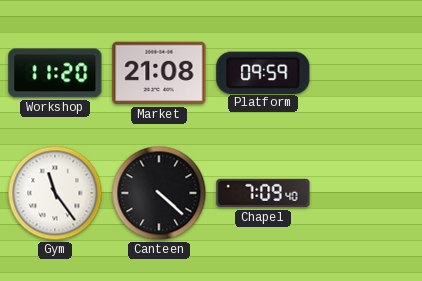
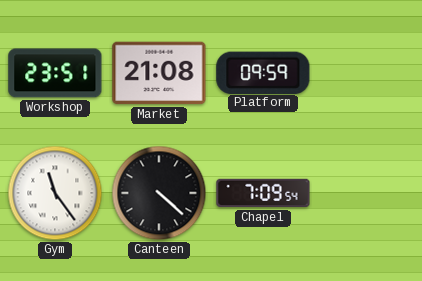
Workshop: 11:20 -> 23:51
Chapel: 7:09:40 -> 7:09:54
